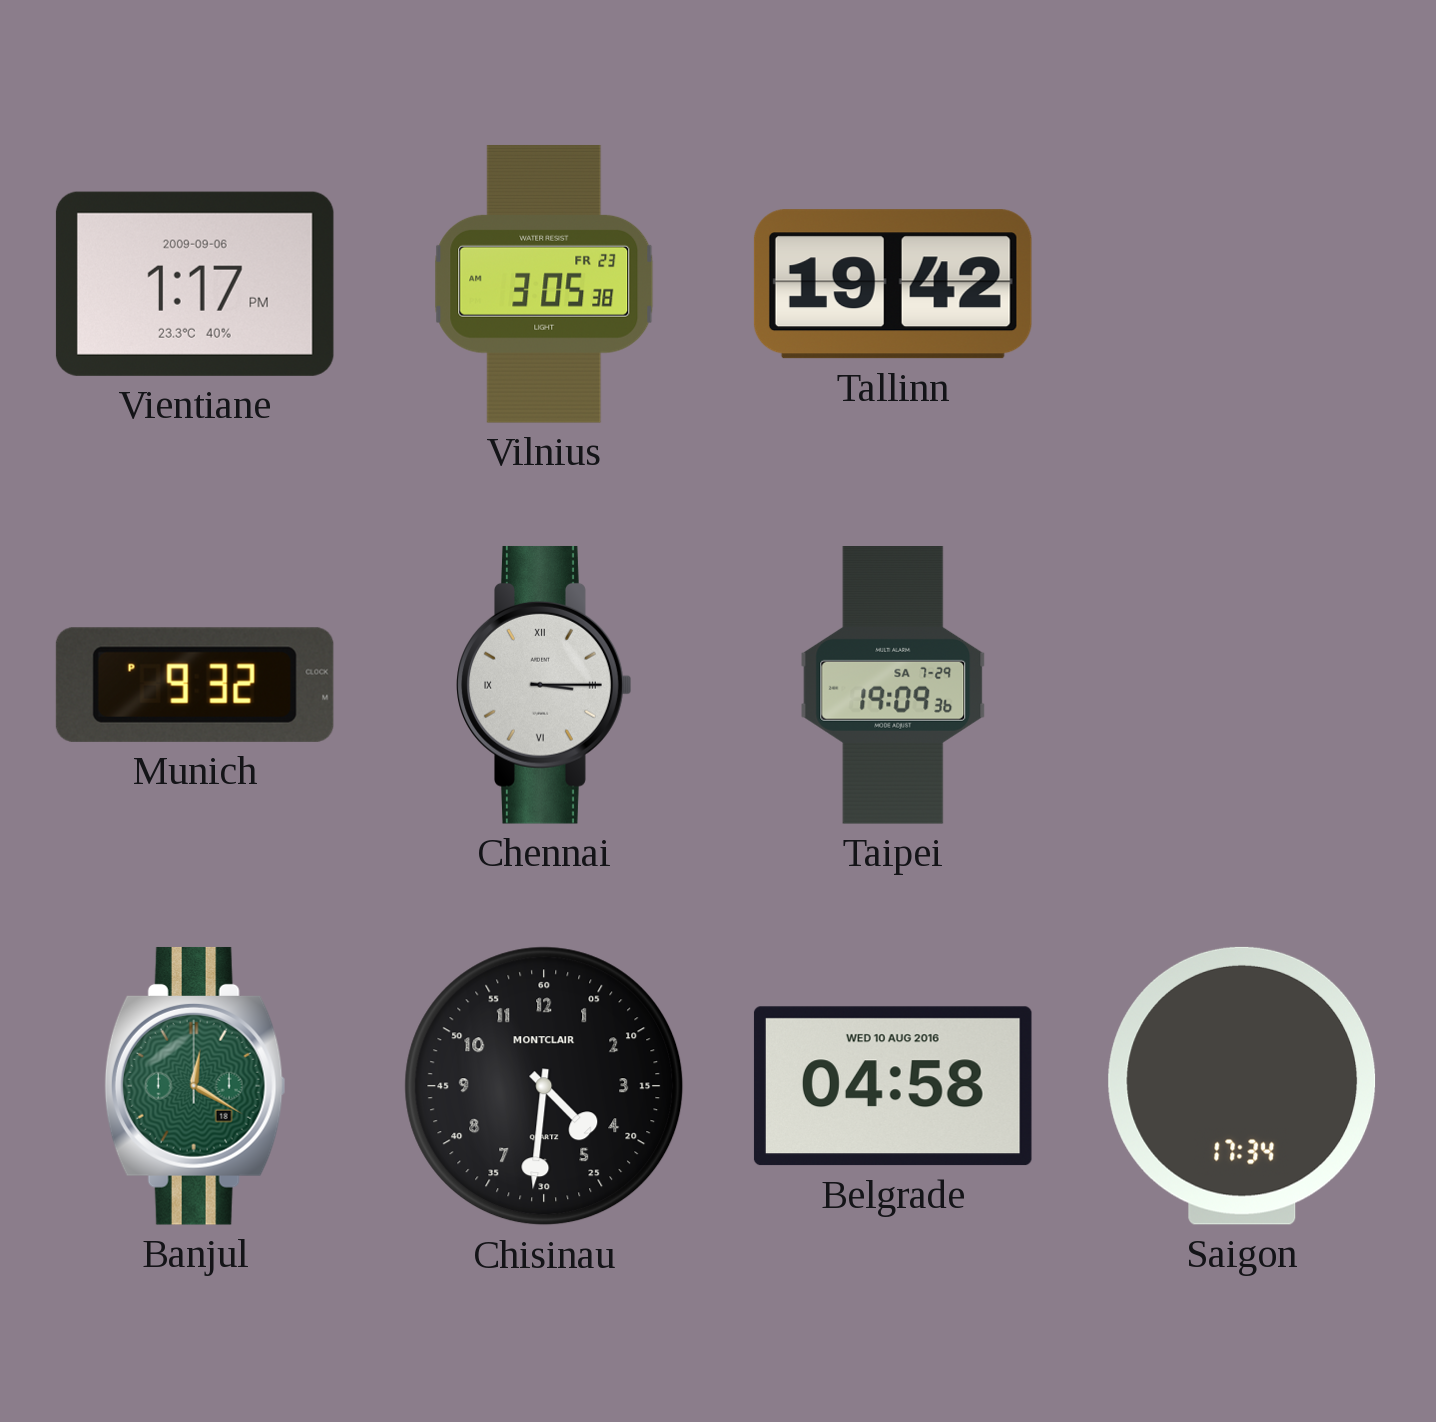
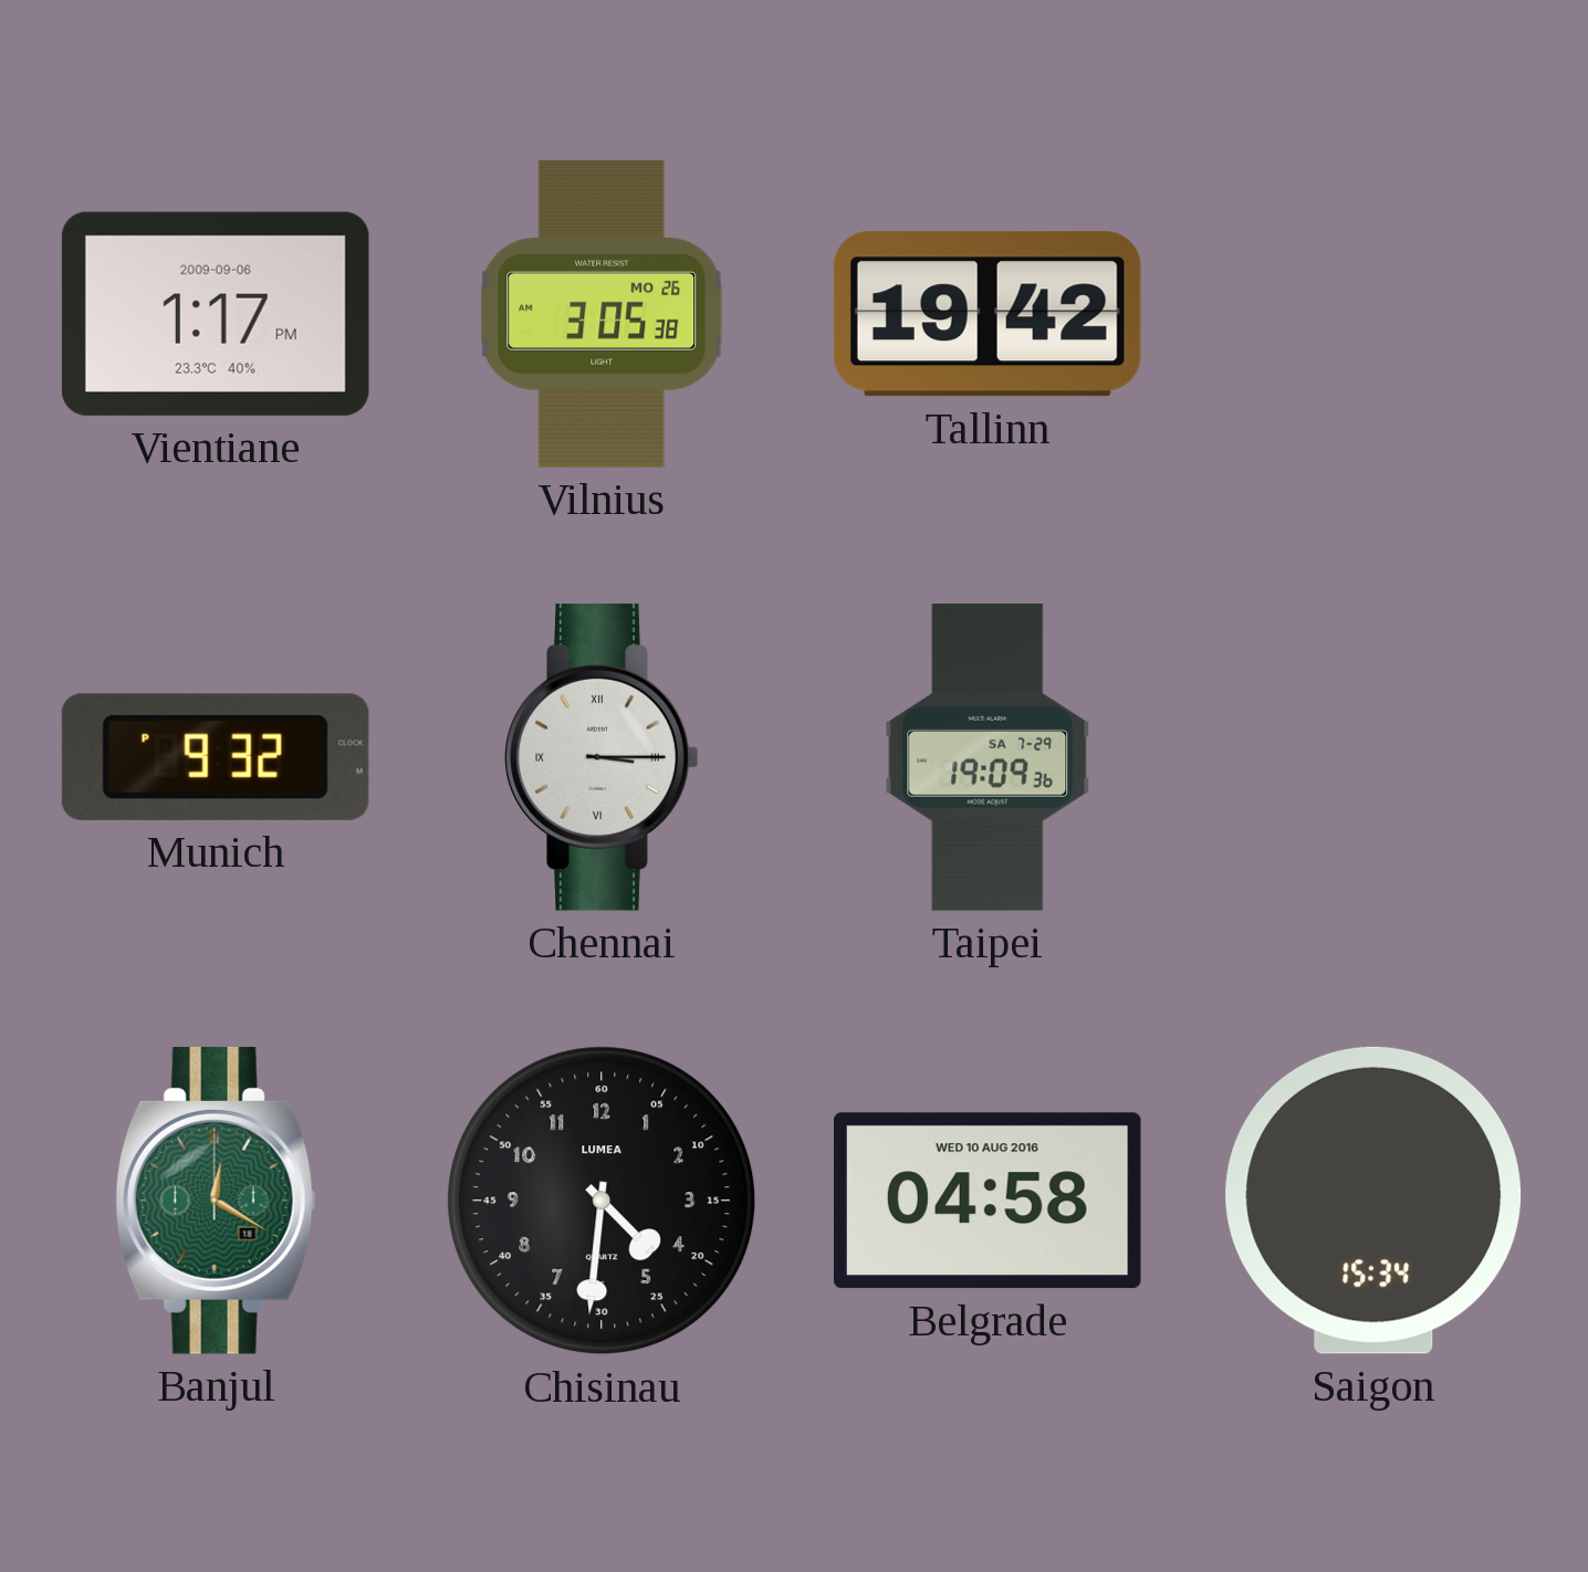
Vilnius date: FR 23 -> MO 26
Chisinau brand: MONTCLAIR -> LUMEA
Saigon: 17:34 -> 15:34
